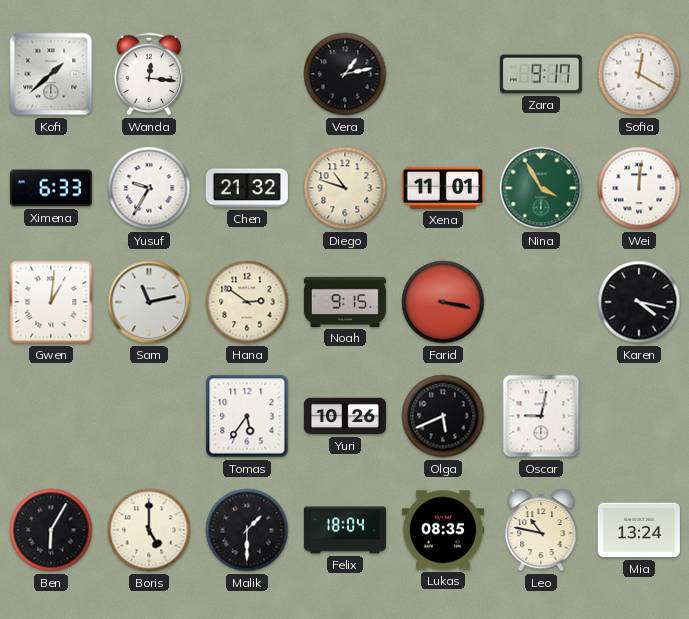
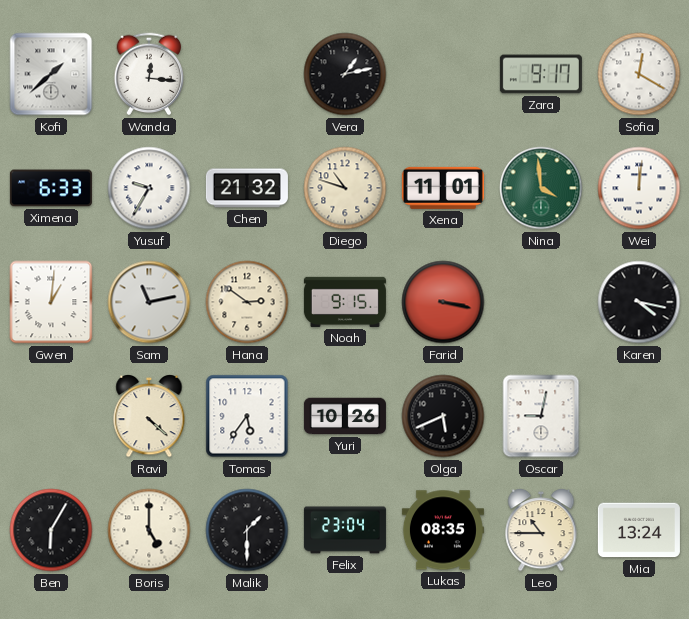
Nina: 3:55 -> 3:59
Ravi: none -> 4:22
Felix: 18:04 -> 23:04
Leo: 10:47 -> 10:45
